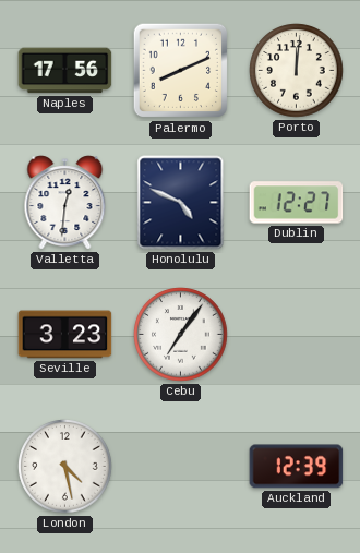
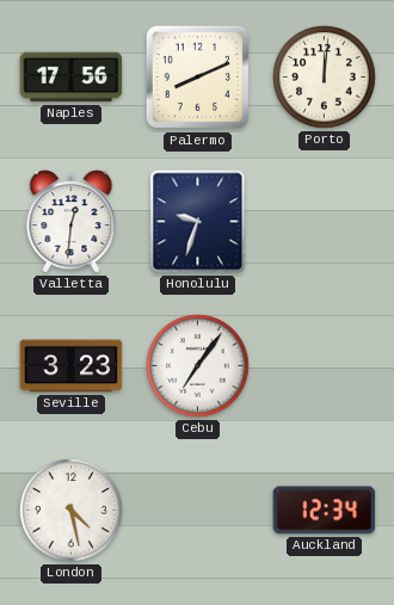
Honolulu: 4:49 -> 9:33
Dublin: 12:27 -> none
Auckland: 12:39 -> 12:34
